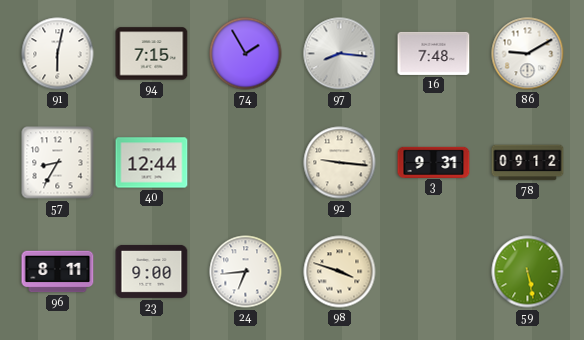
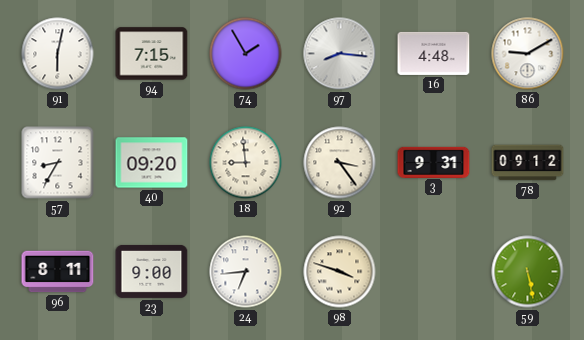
16: 7:48 -> 4:48
40: 12:44 -> 09:20
18: none -> 8:59
92: 9:16 -> 3:24
